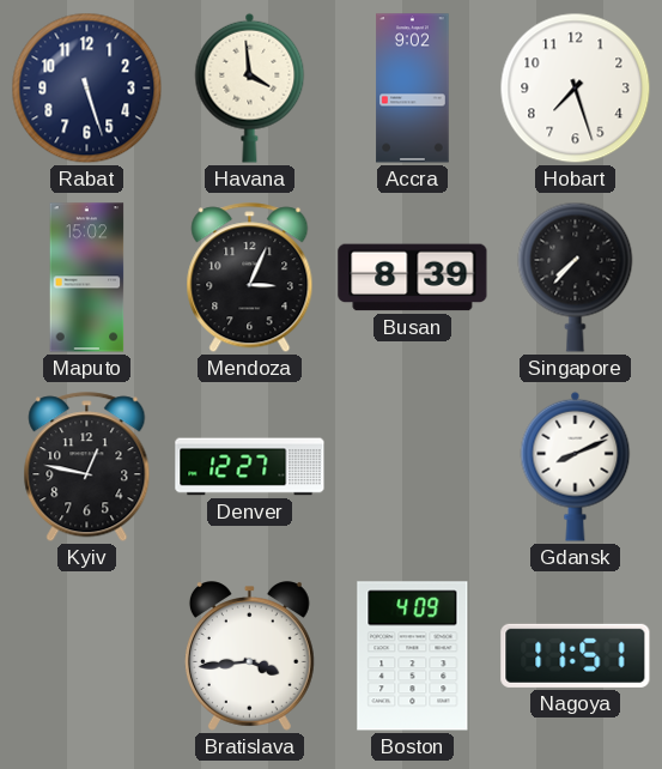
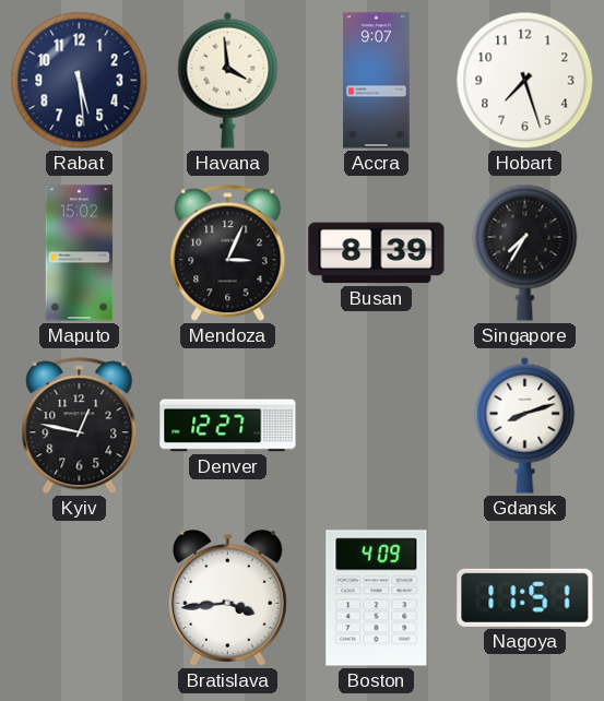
Rabat: 5:27 -> 5:29
Accra: 9:02 -> 9:07
Singapore: 7:37 -> 7:35
Gdansk: 8:11 -> 8:12
